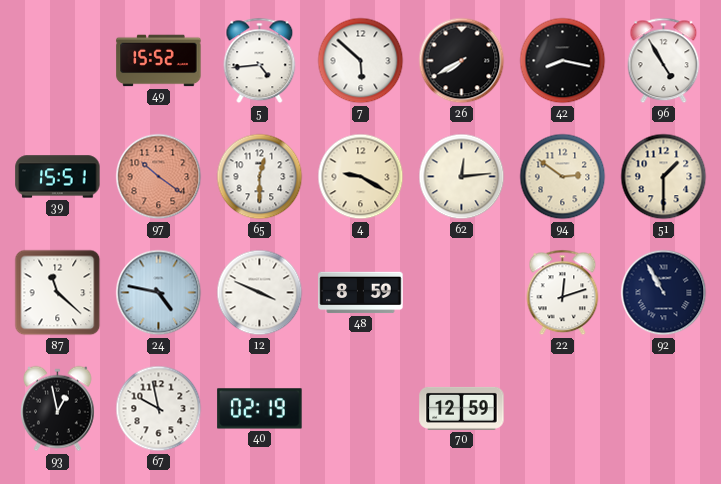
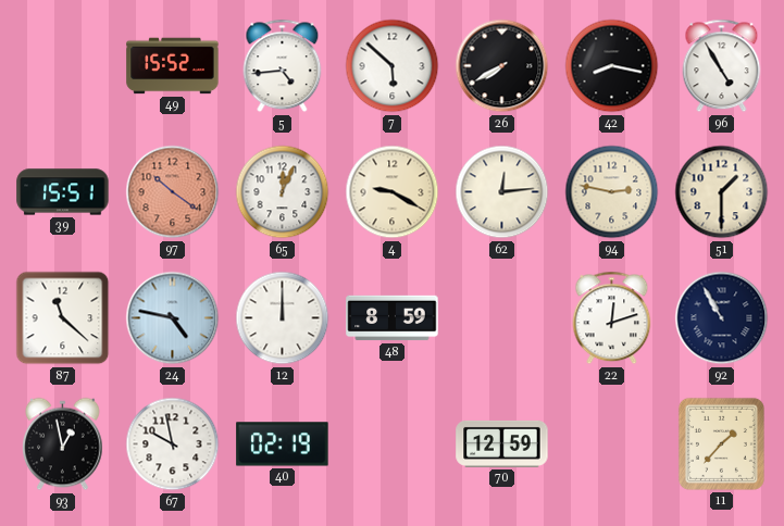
65: 12:30 -> 12:04
94: 2:51 -> 2:47
12: 3:49 -> 12:00
11: none -> 1:37
